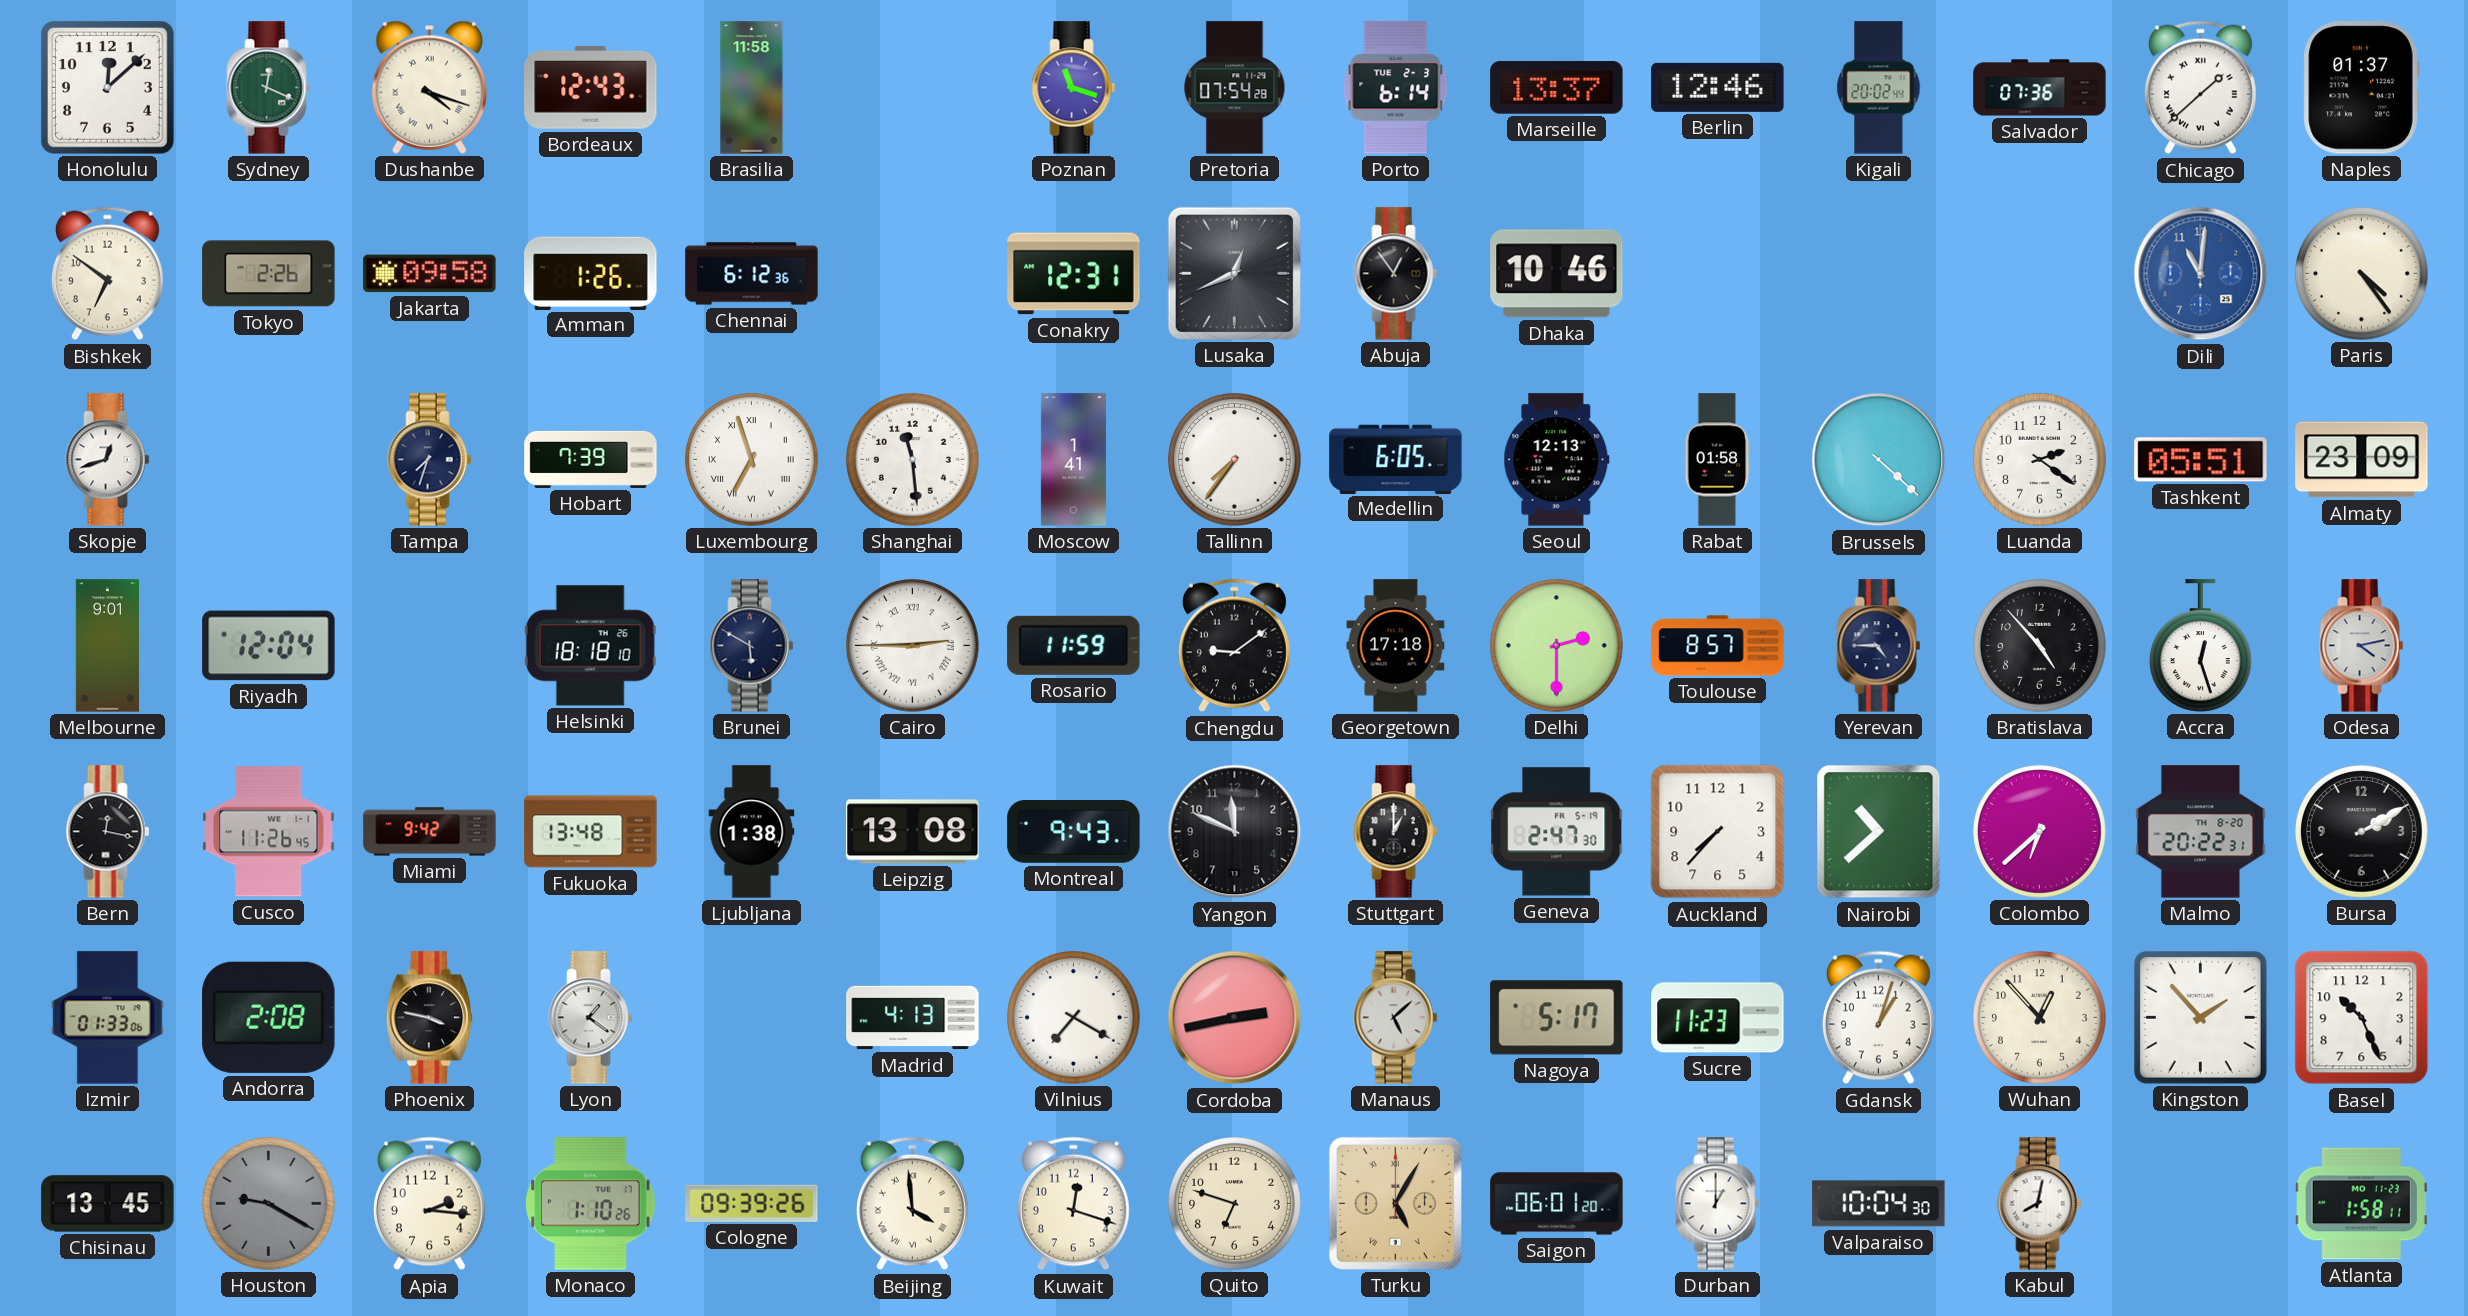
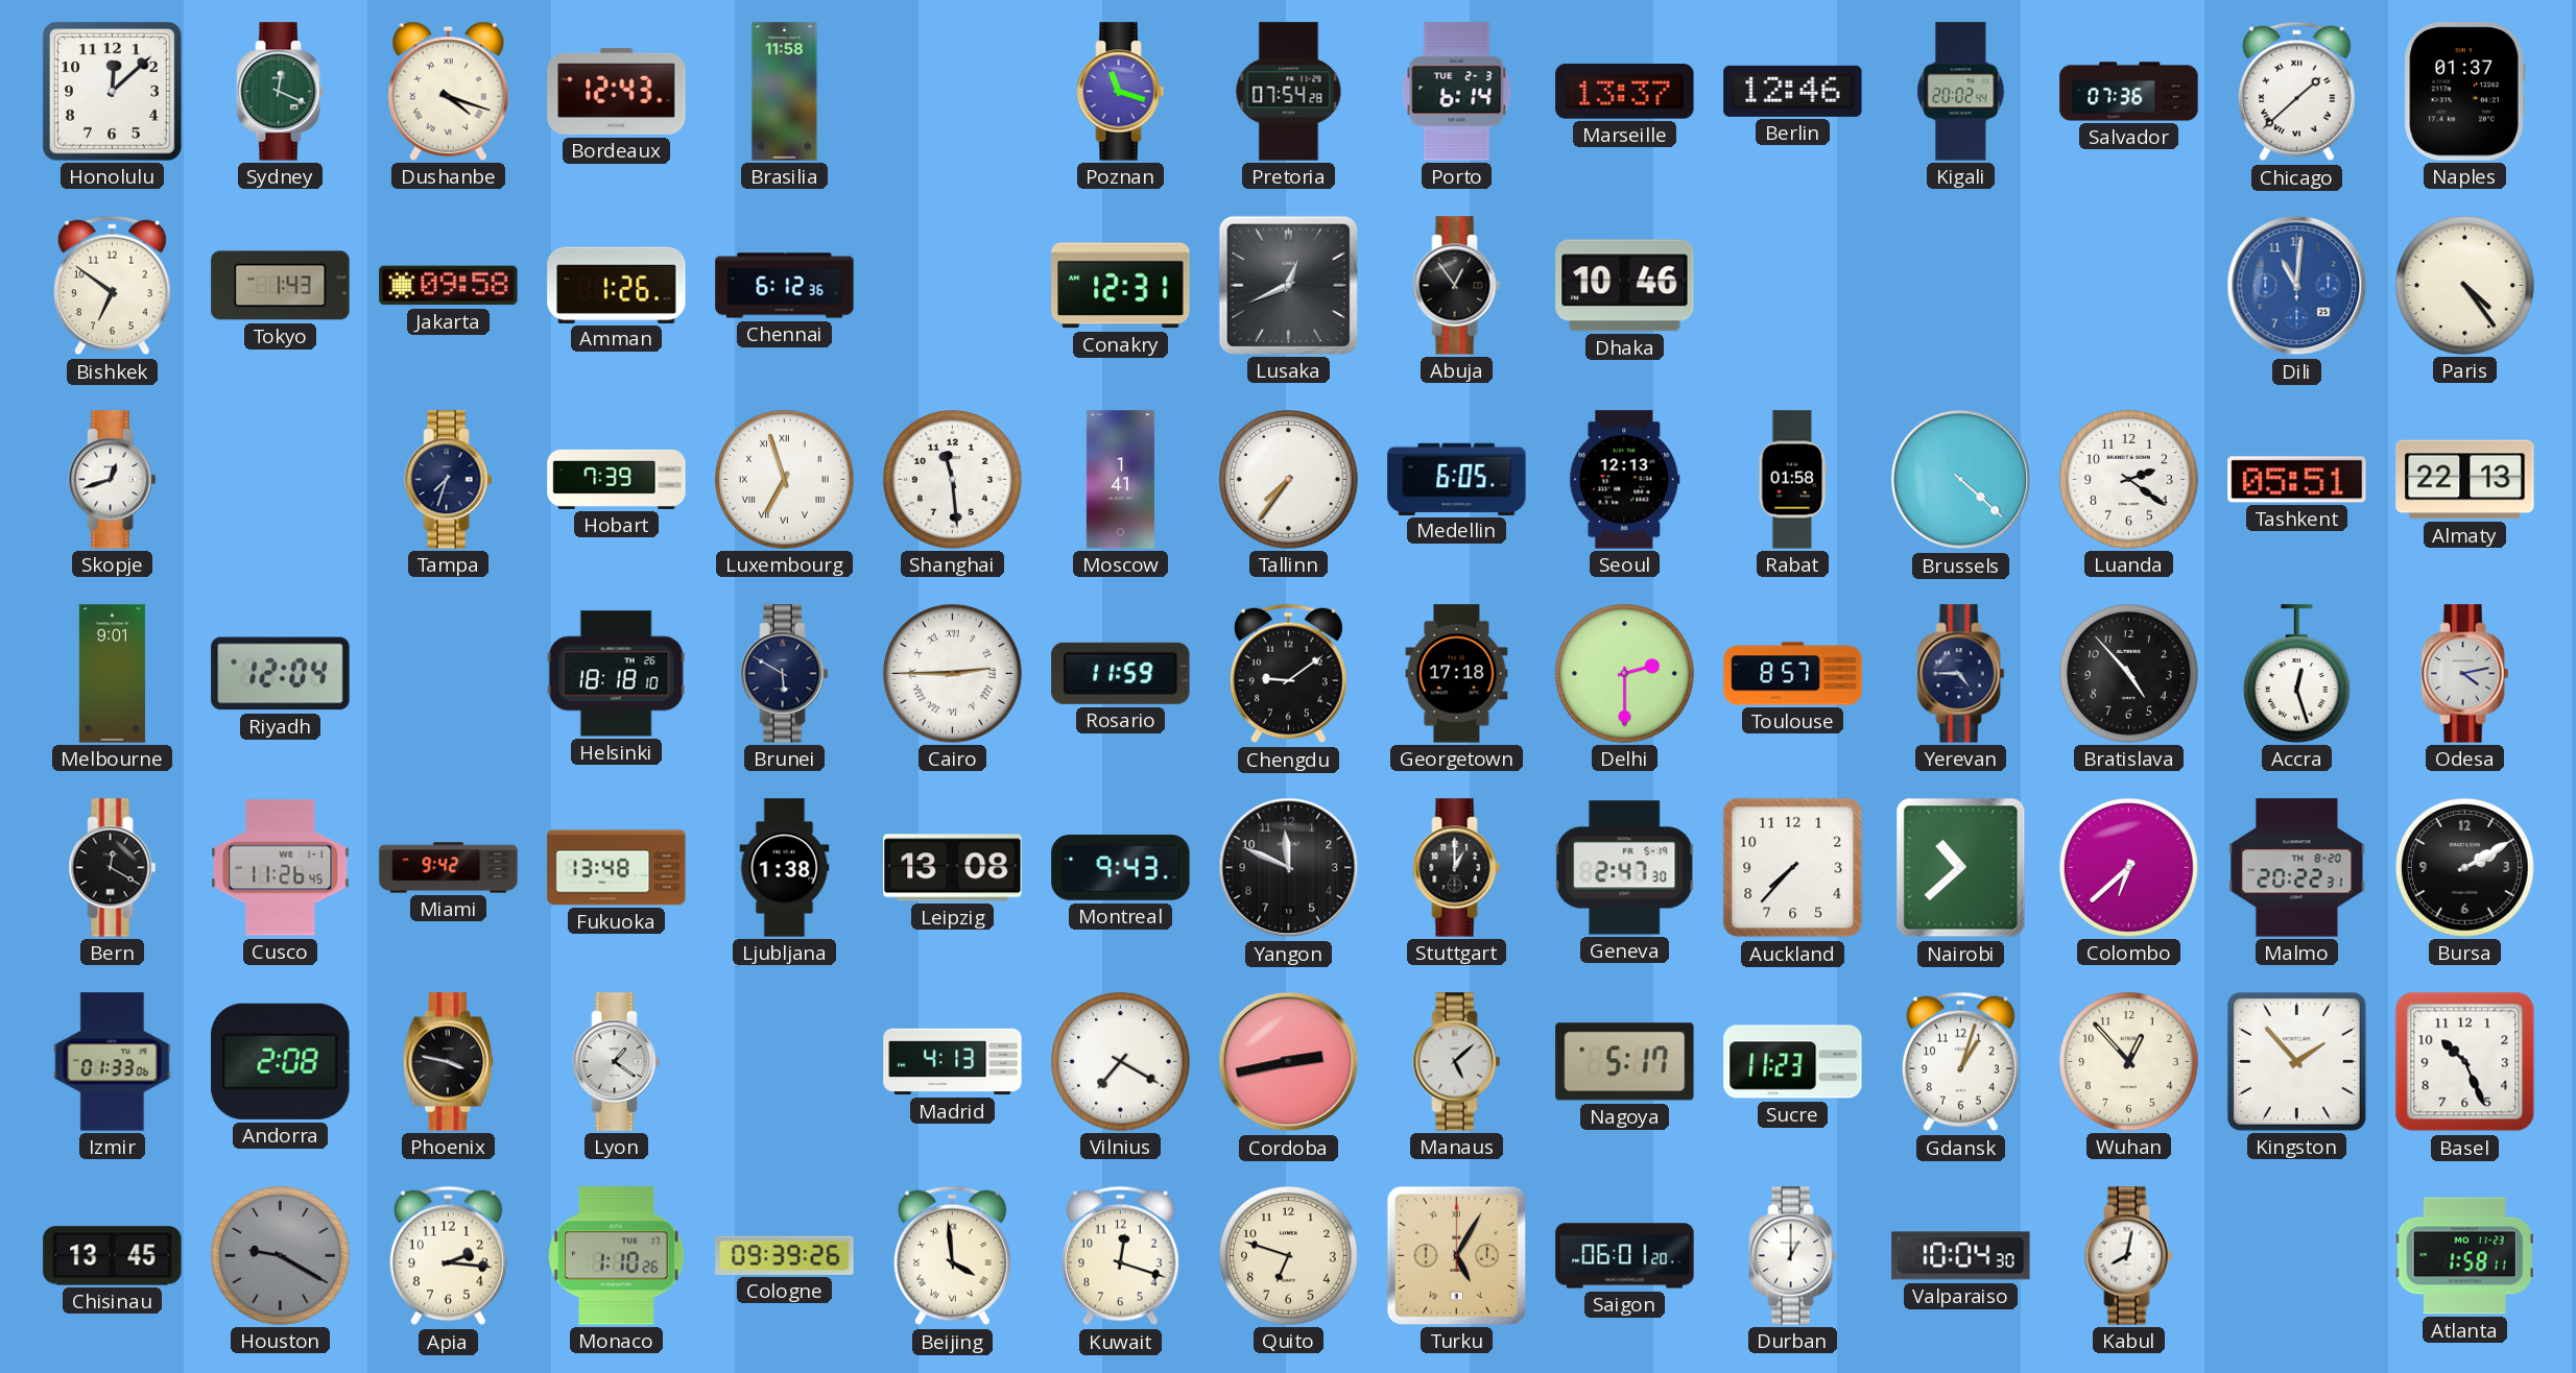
Tokyo: 2:26 -> 1:43
Almaty: 23:09 -> 22:13
Bern: 12:17 -> 12:20
